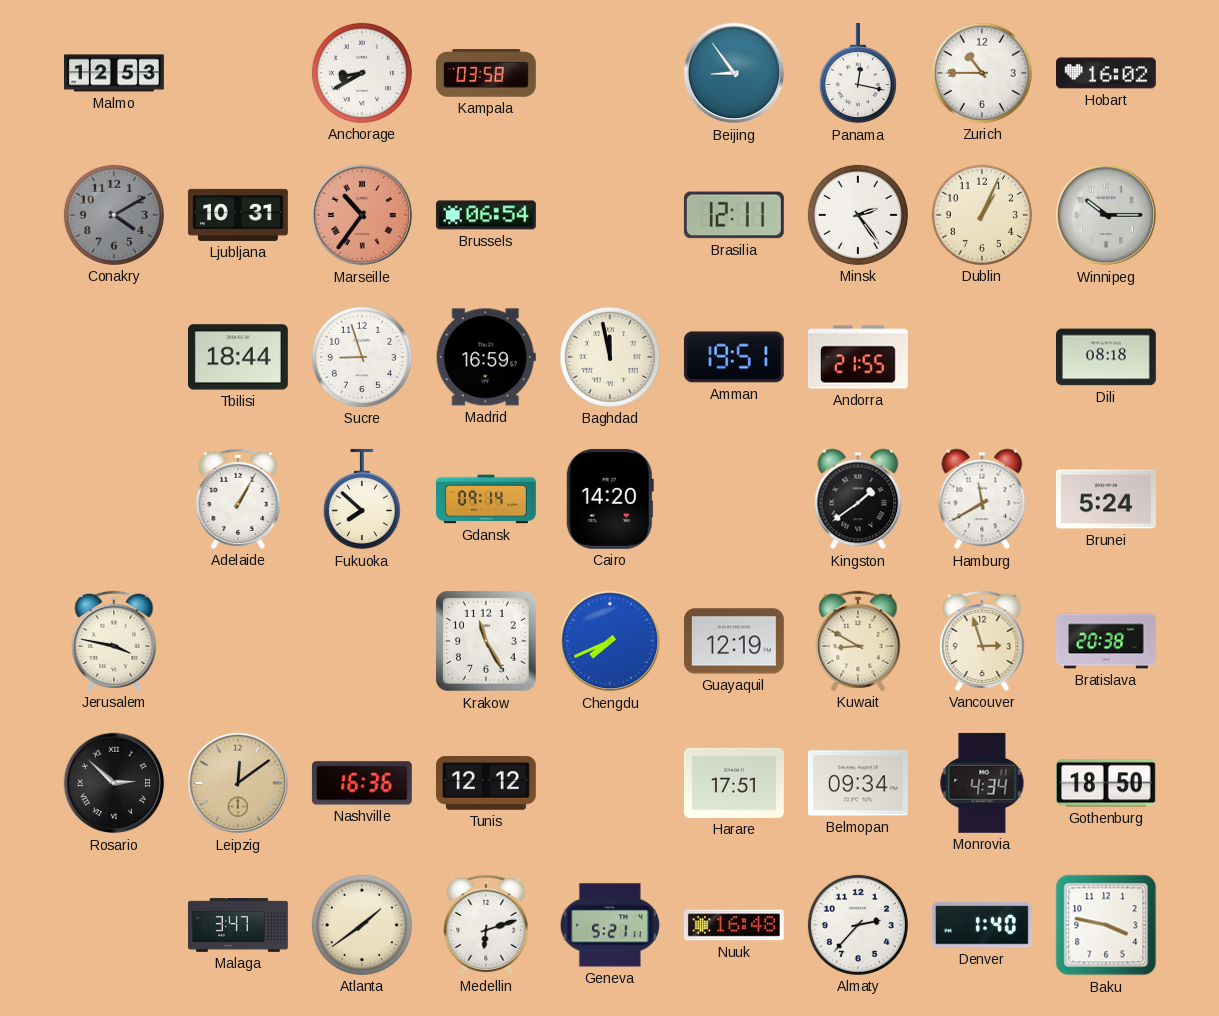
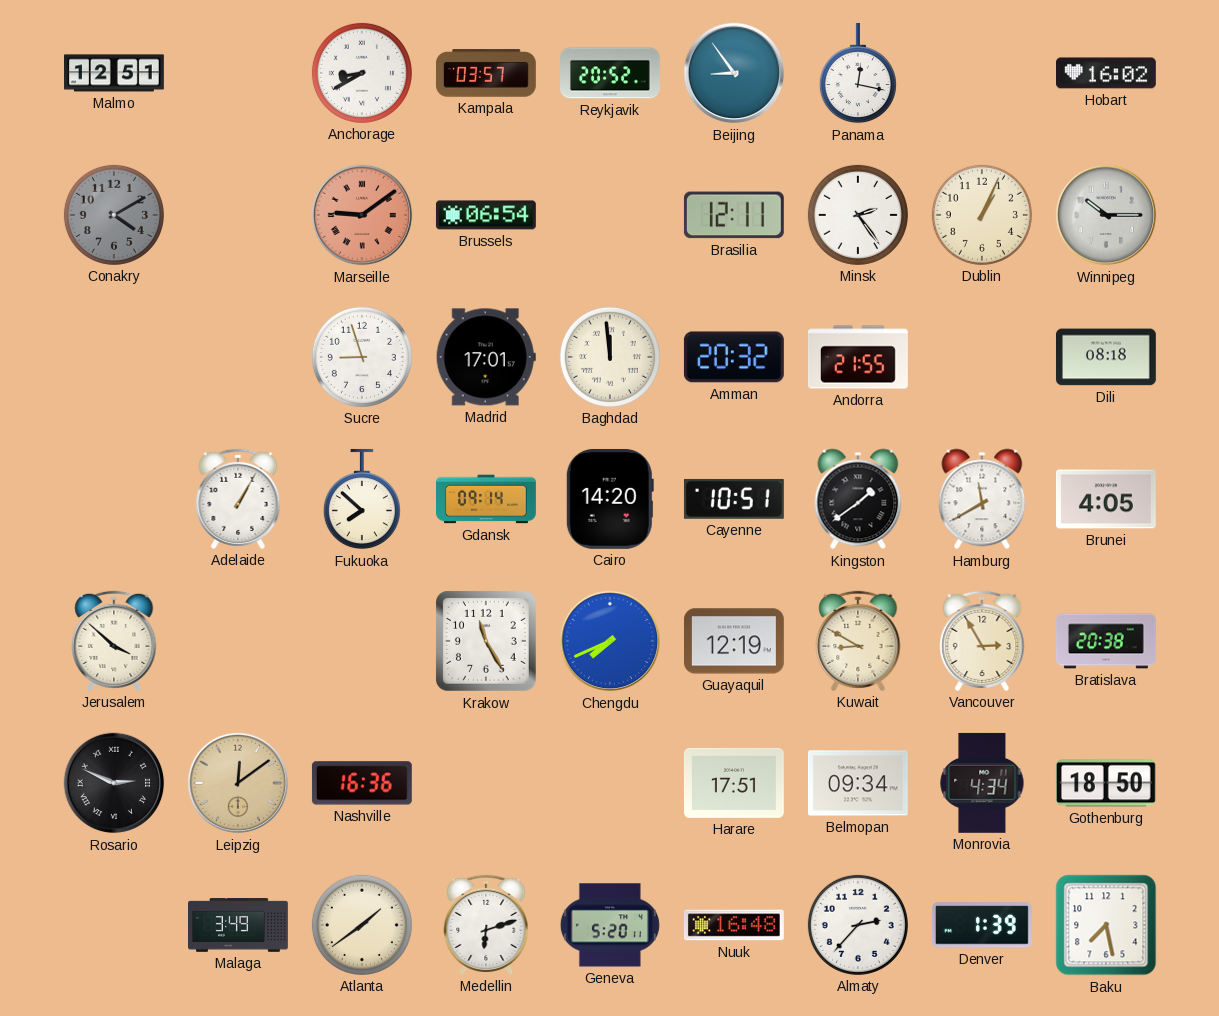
Malmo: 12:53 -> 12:51
Kampala: 03:58 -> 03:57
Reykjavik: none -> 20:52
Zurich: 10:45 -> none
Ljubljana: 10:31 -> none
Marseille: 10:36 -> 9:09
Tbilisi: 18:44 -> none
Madrid: 16:59 -> 17:01
Baghdad: 11:58 -> 11:59
Amman: 19:51 -> 20:32
Cayenne: none -> 10:51
Brunei: 5:24 -> 4:05
Jerusalem: 3:47 -> 3:52
Vancouver: 2:57 -> 2:55
Rosario: 2:52 -> 2:49
Tunis: 12:12 -> none
Malaga: 3:47 -> 3:49
Geneva: 5:21 -> 5:20
Denver: 1:40 -> 1:39
Baku: 3:47 -> 7:28
